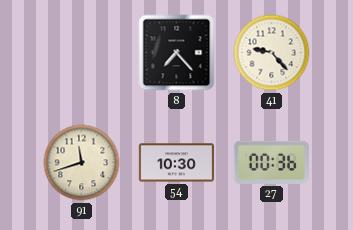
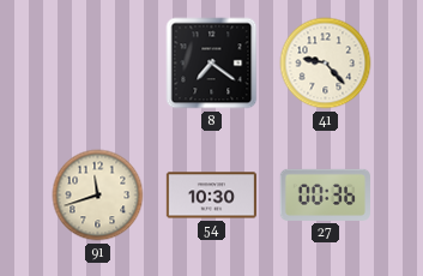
8: 7:23 -> 7:21
